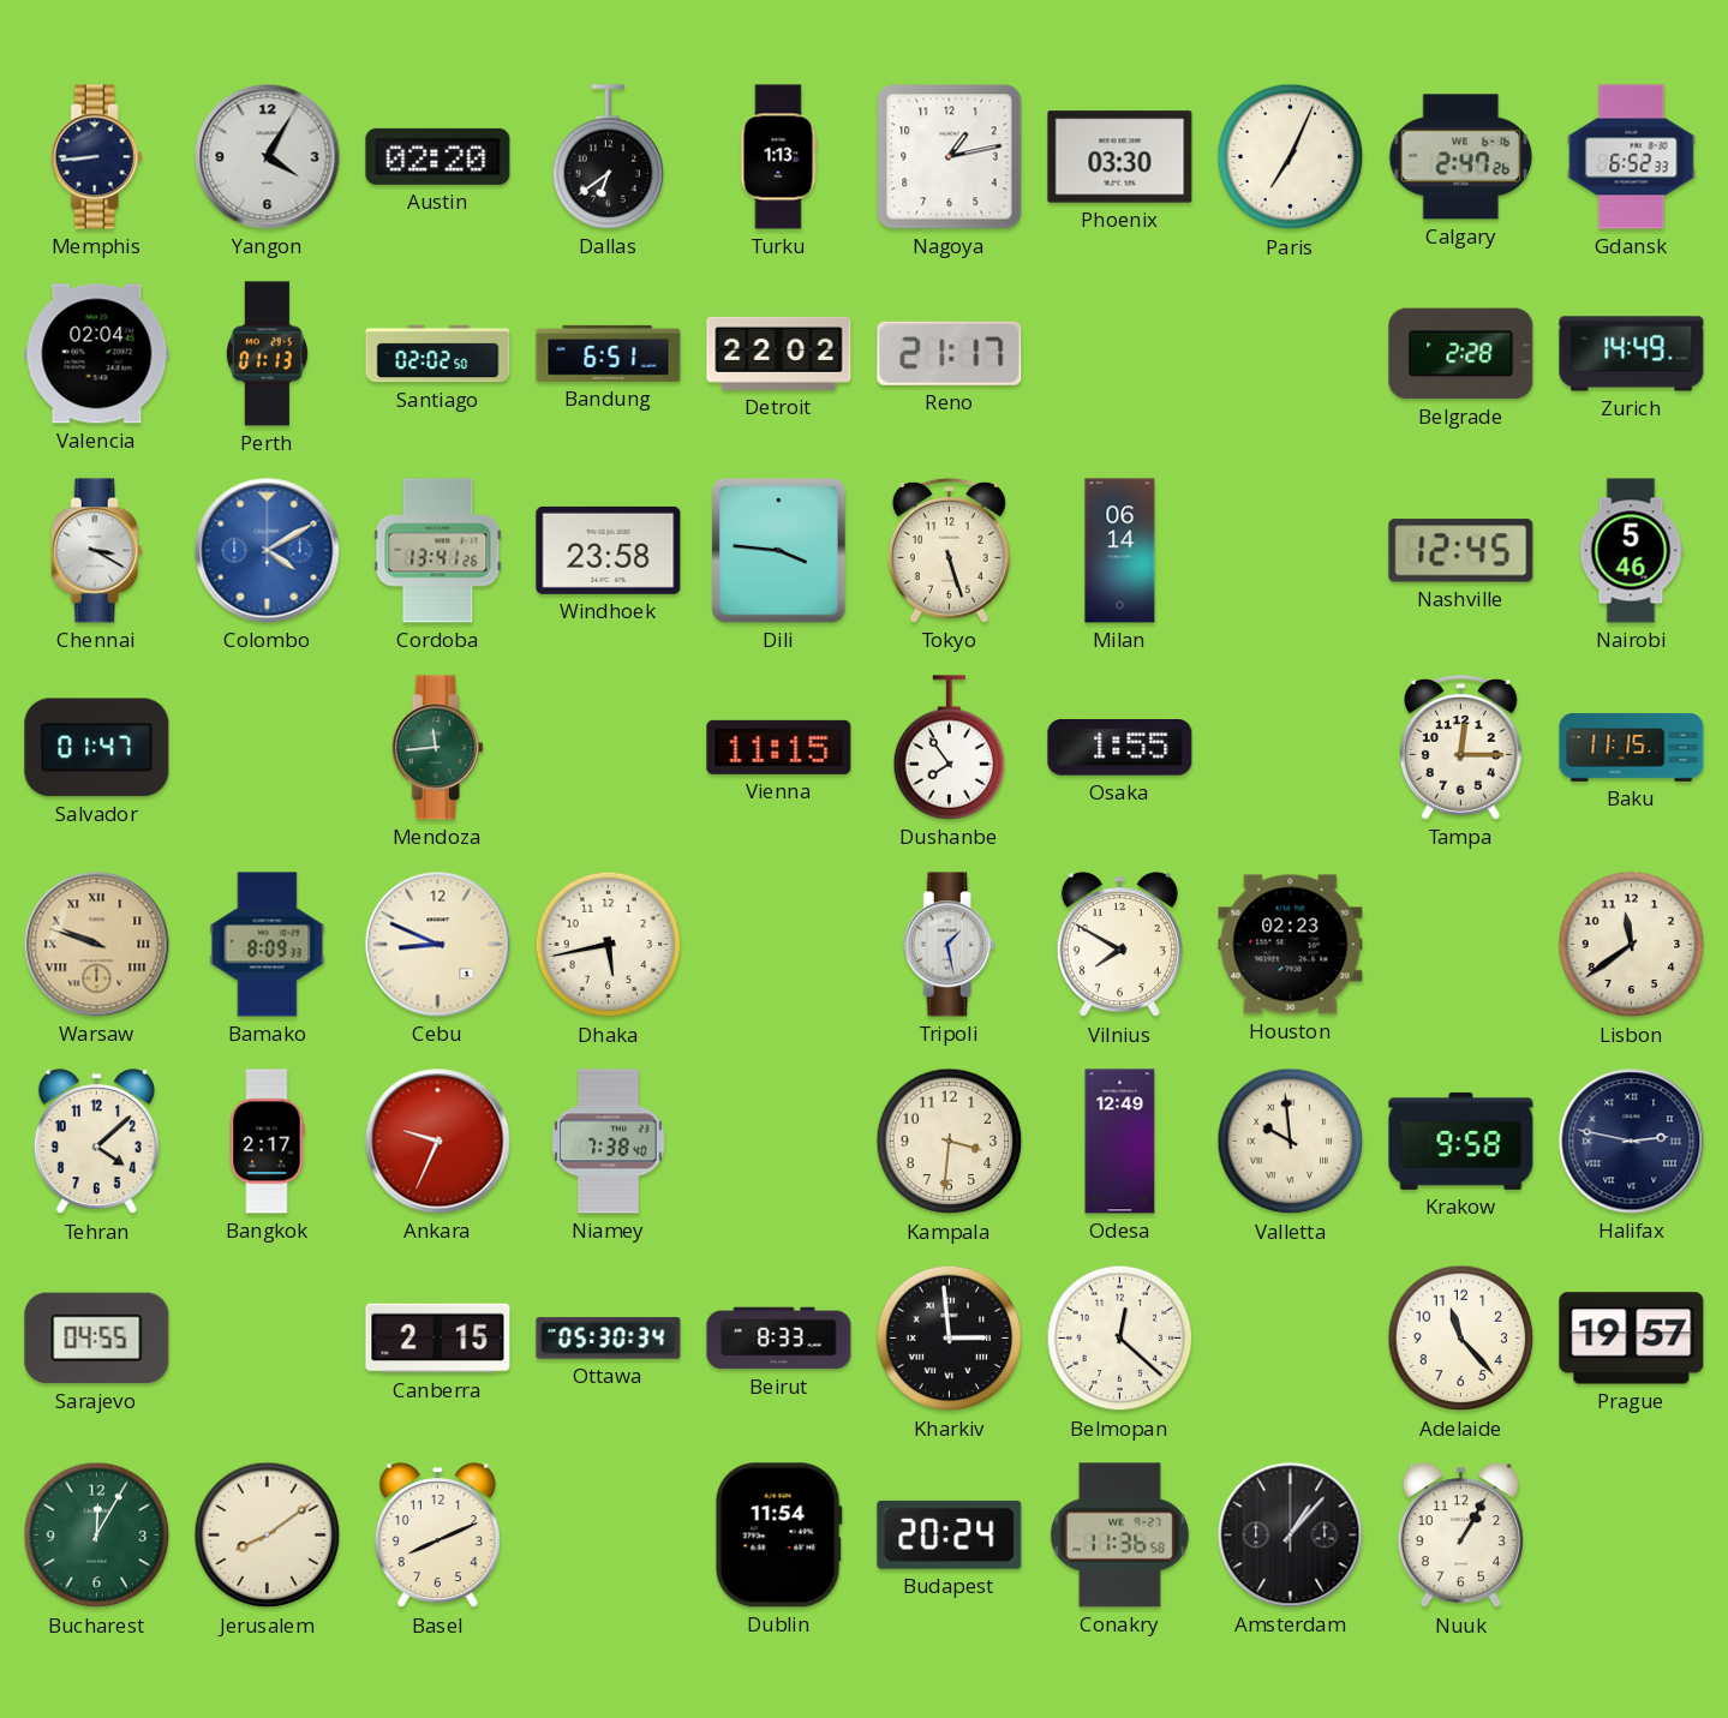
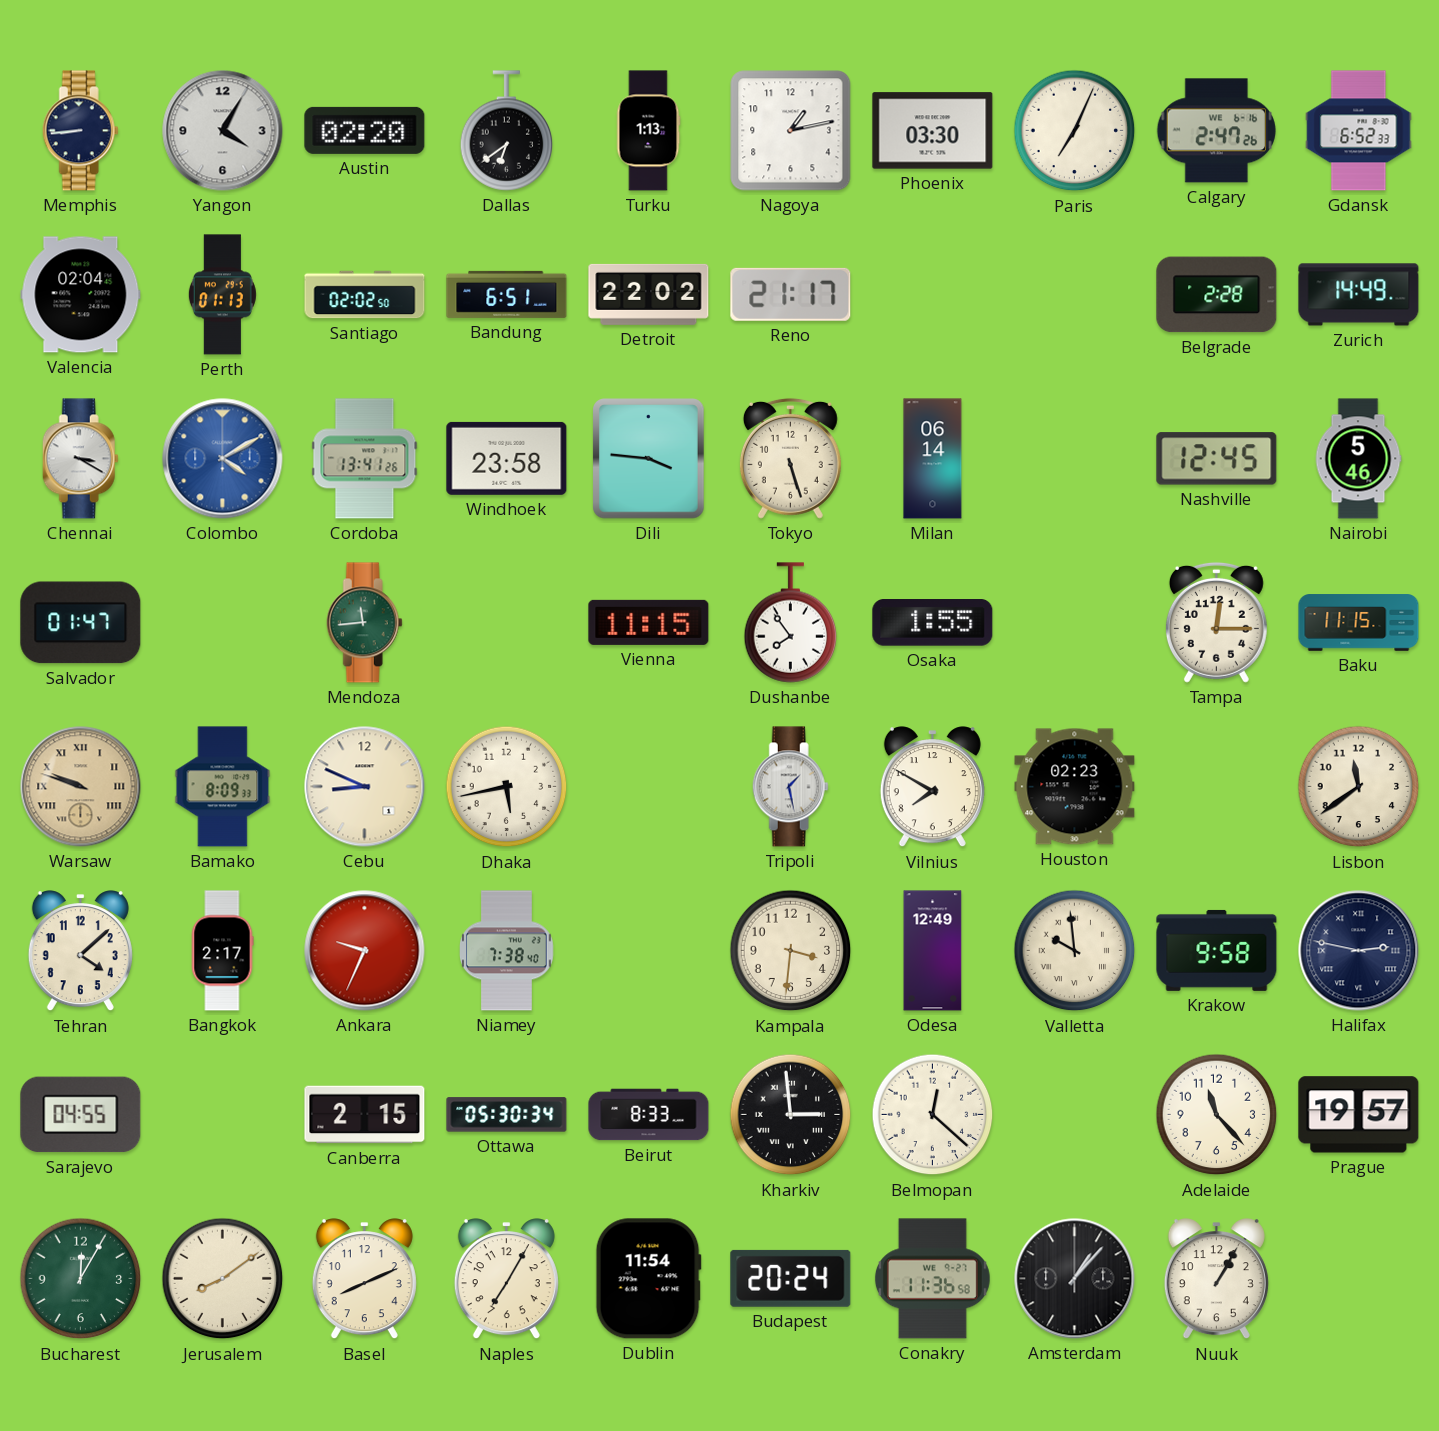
Naples: none -> 7:05
